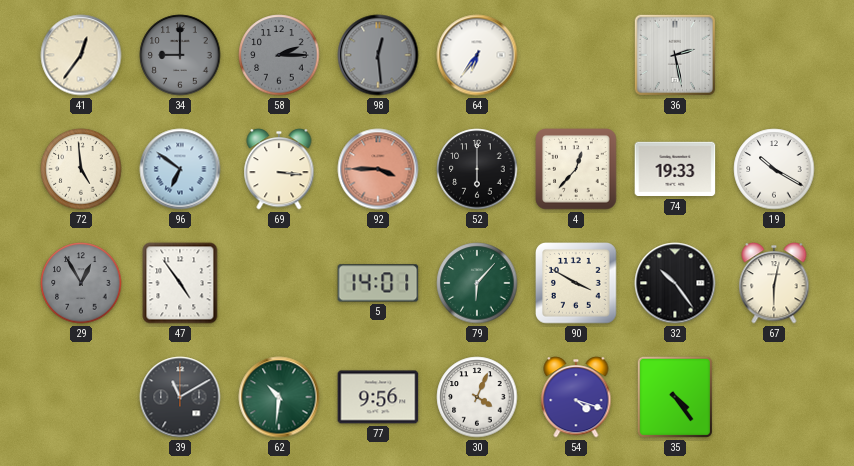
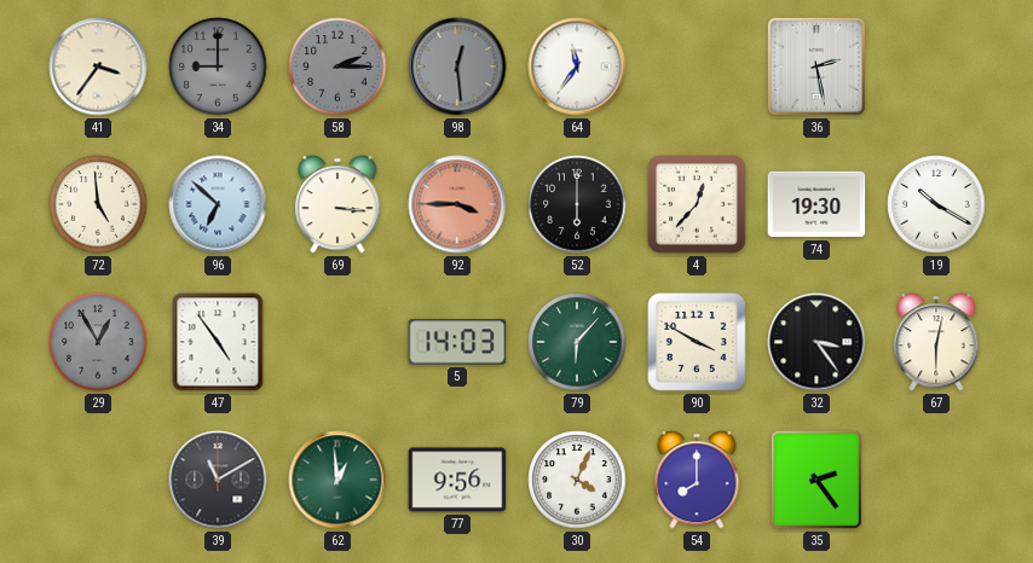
41: 12:36 -> 3:36
64: 6:36 -> 11:36
96: 6:51 -> 6:52
74: 19:33 -> 19:30
5: 14:01 -> 14:03
32: 10:24 -> 3:24
62: 10:31 -> 12:59
54: 4:18 -> 8:00
35: 4:24 -> 2:24
